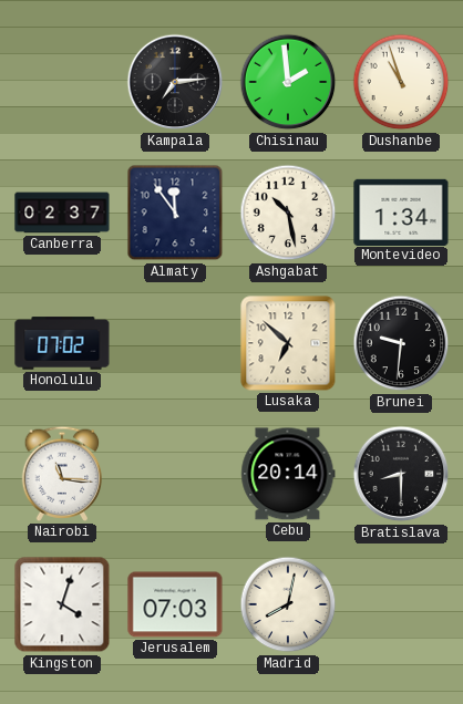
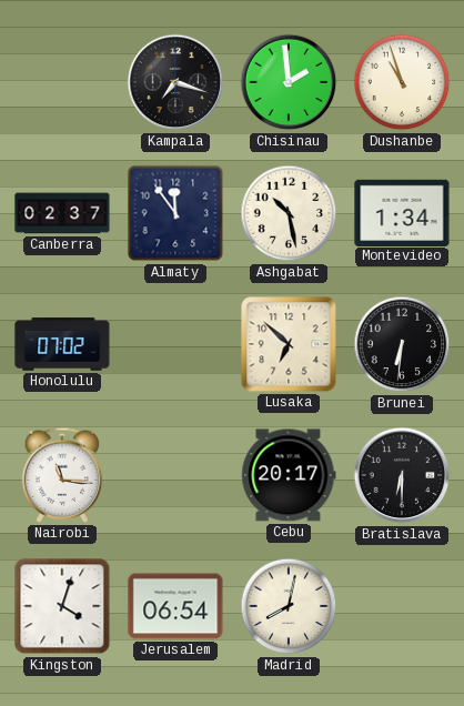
Kampala: 7:14 -> 7:18
Brunei: 9:31 -> 6:31
Cebu: 20:14 -> 20:17
Bratislava: 8:30 -> 6:30
Jerusalem: 07:03 -> 06:54
